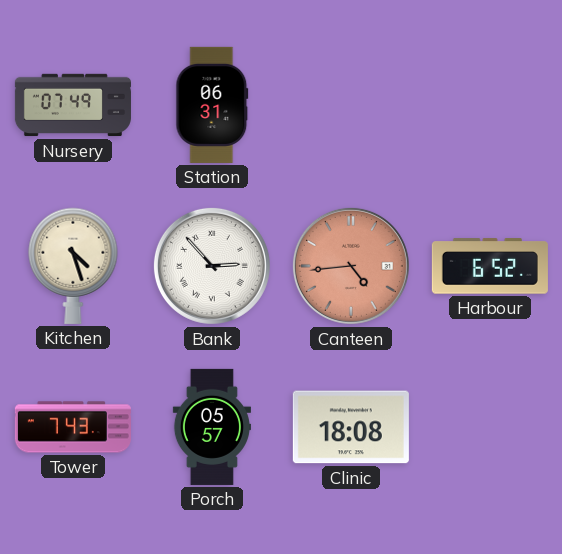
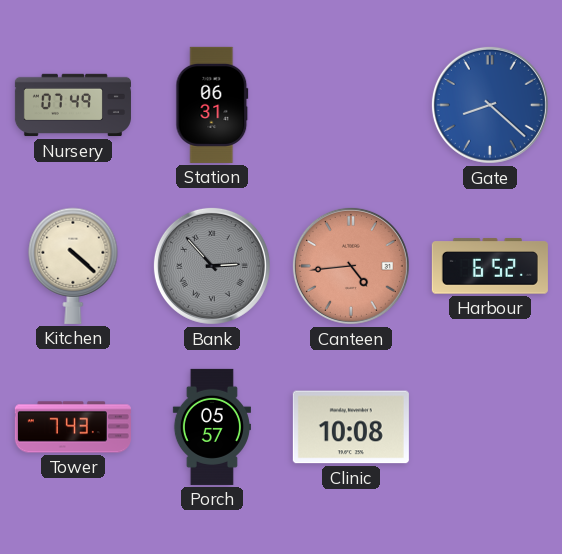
Gate: none -> 8:22
Kitchen: 4:27 -> 4:22
Bank dial: white -> grey
Clinic: 18:08 -> 10:08
